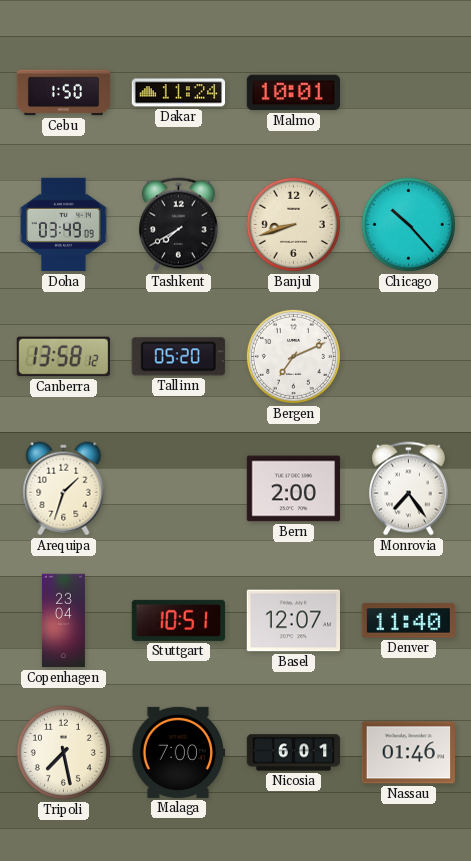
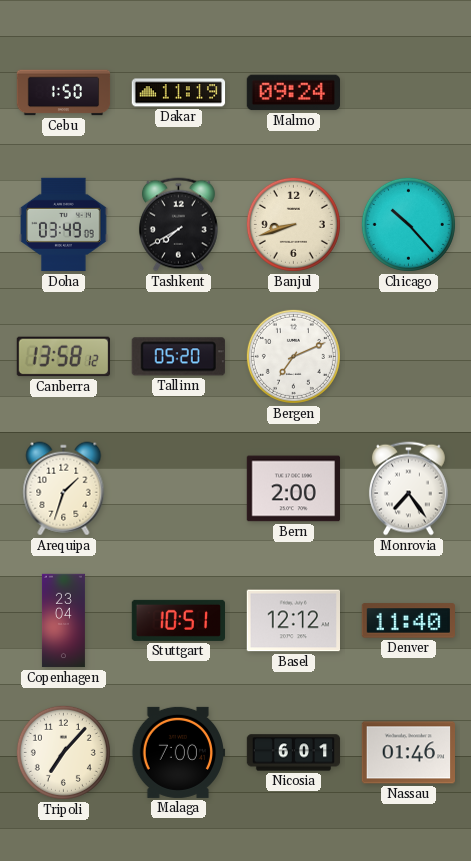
Dakar: 11:24 -> 11:19
Malmo: 10:01 -> 09:24
Basel: 12:07 -> 12:12
Tripoli: 7:28 -> 7:07
